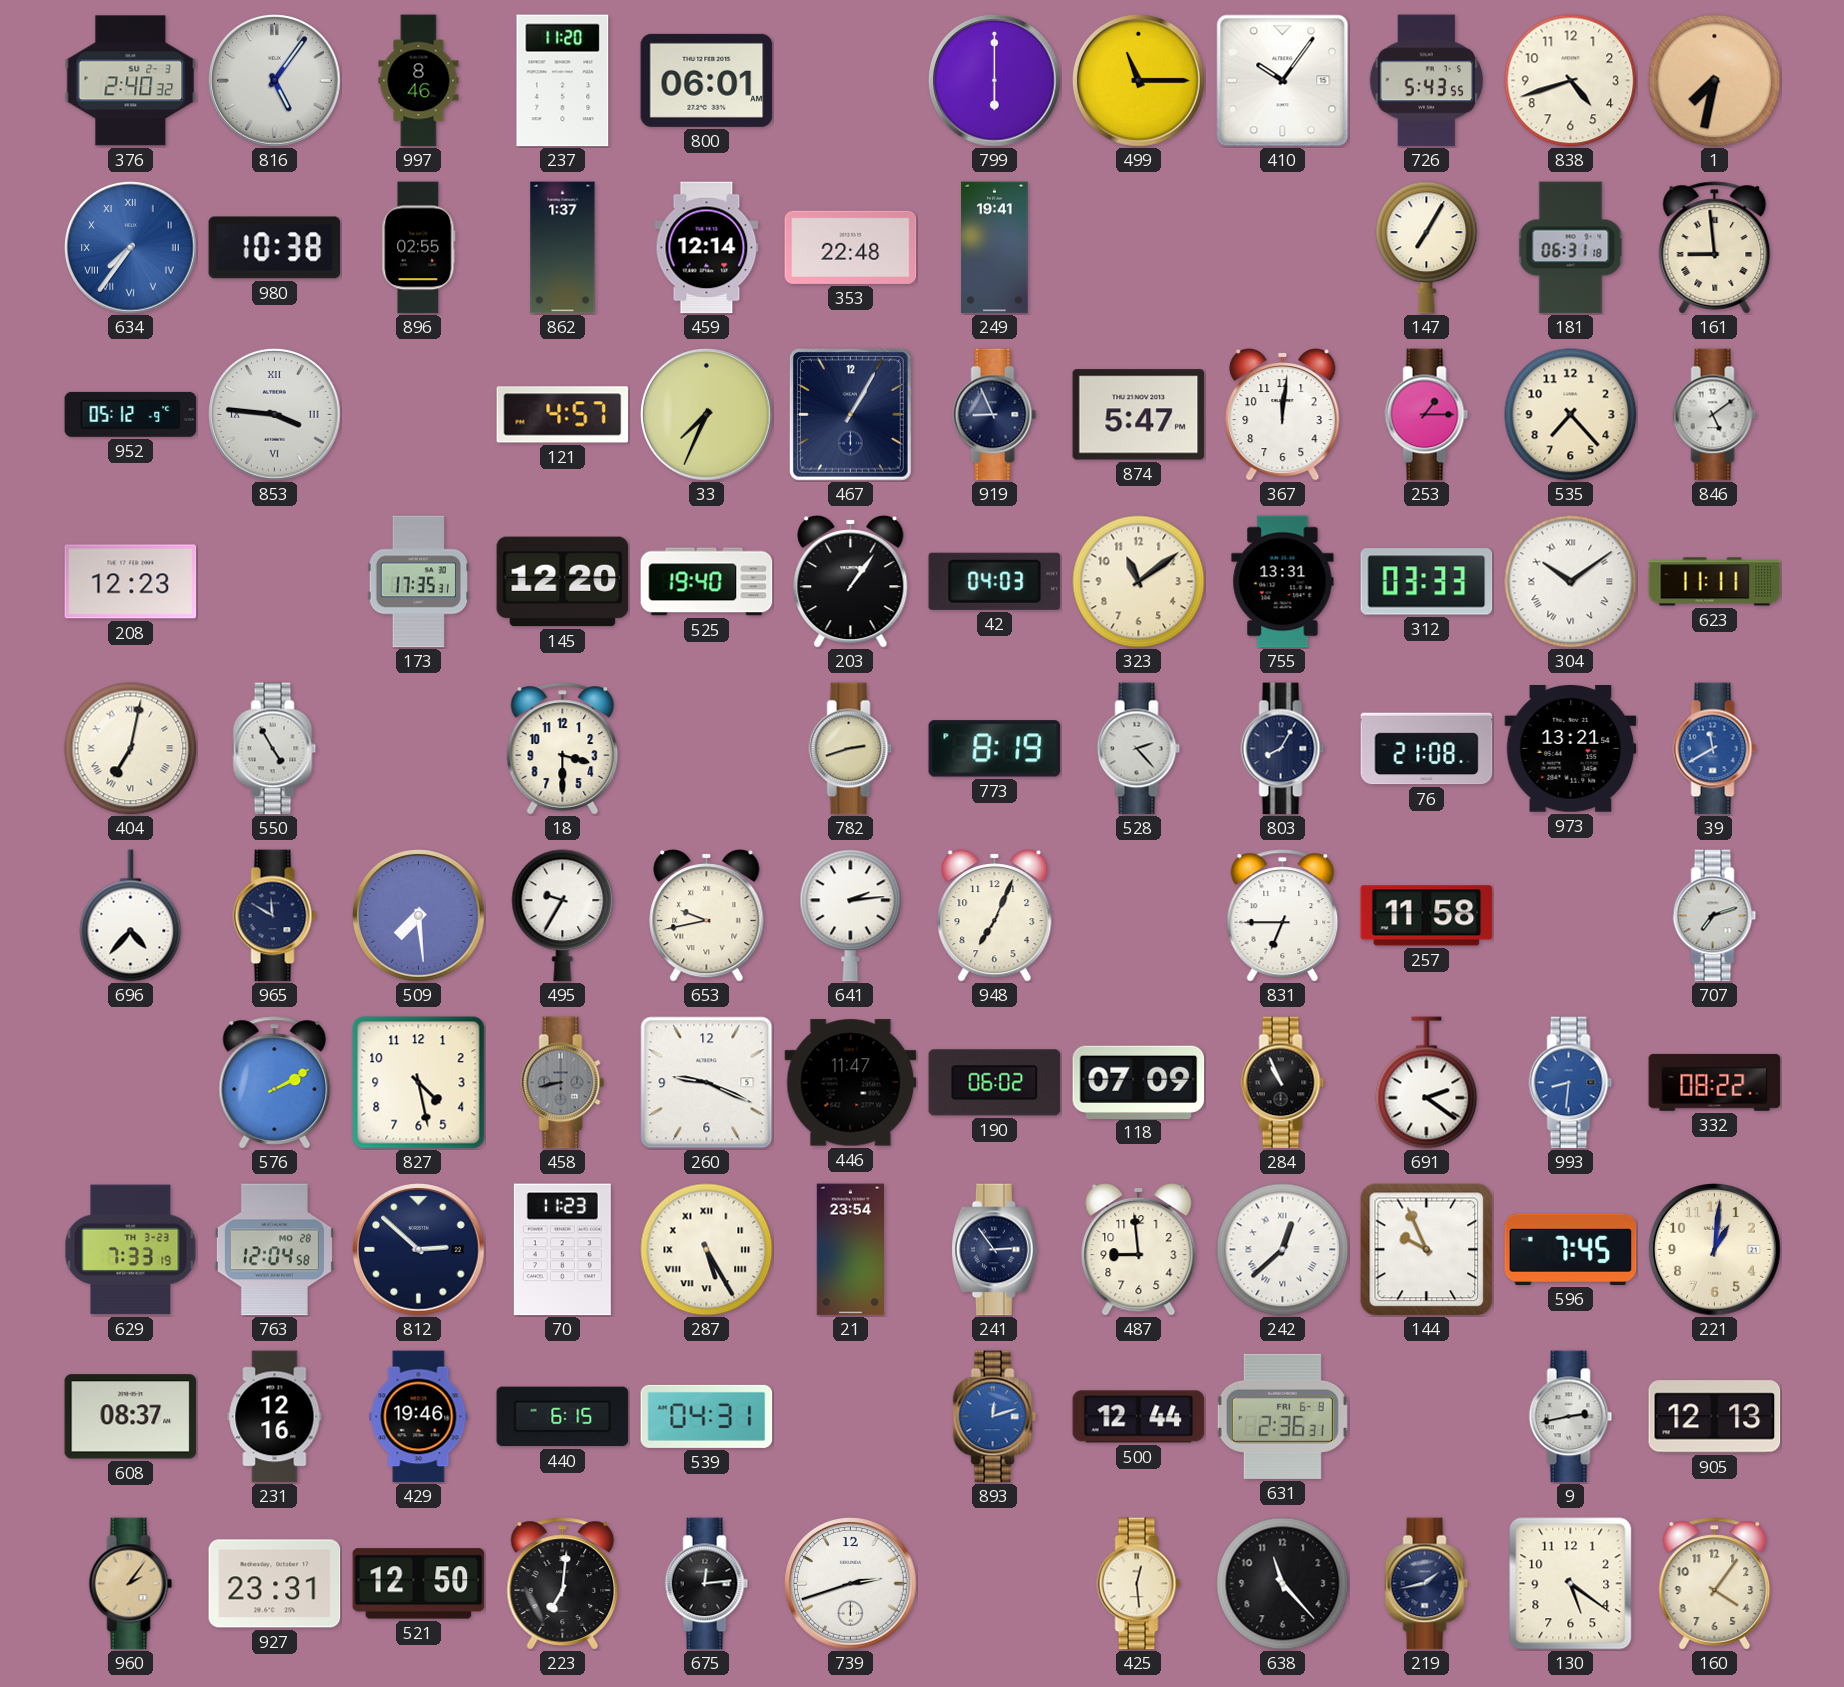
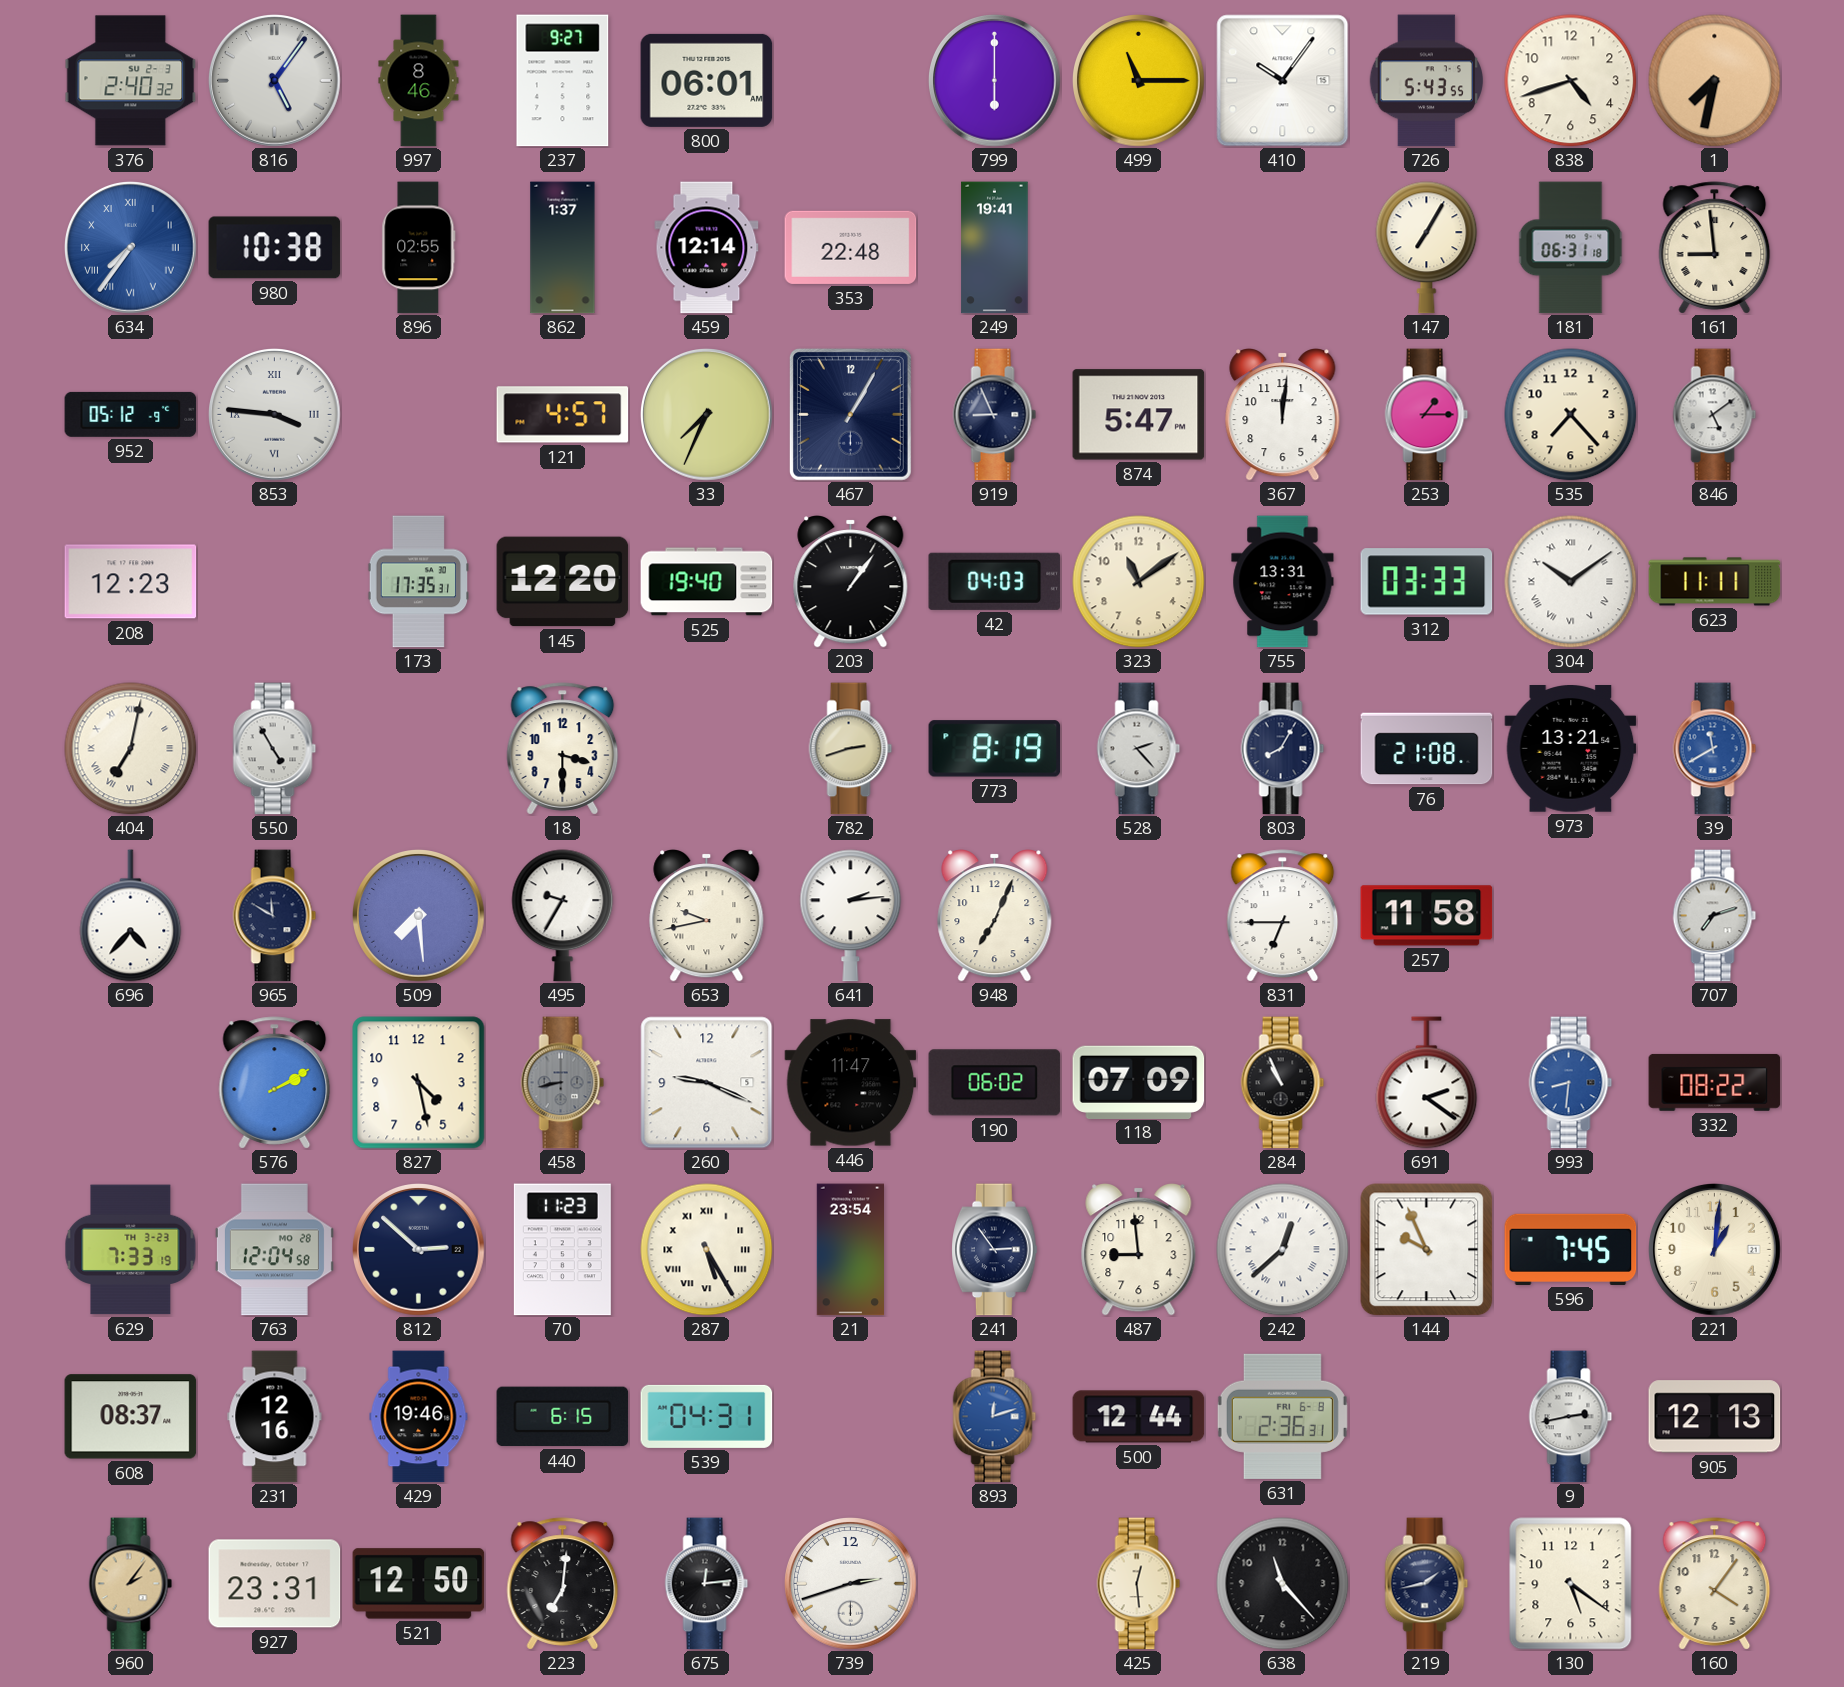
237: 11:20 -> 9:27
